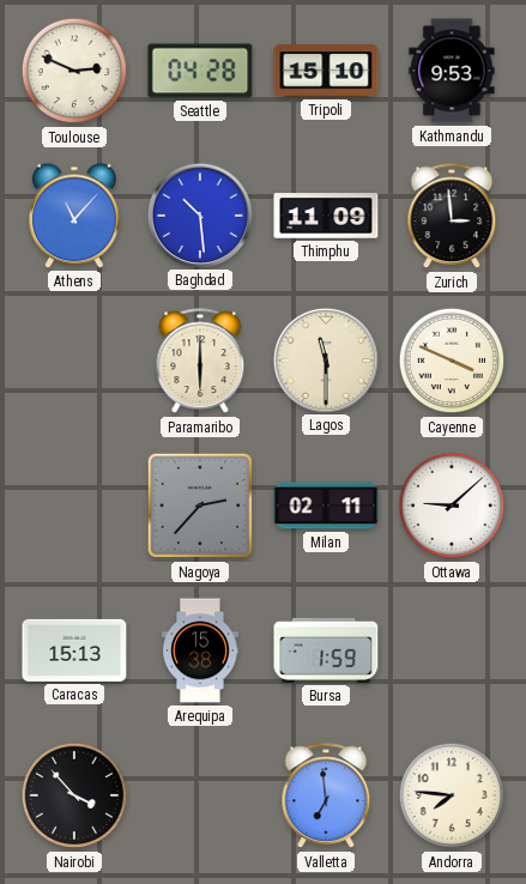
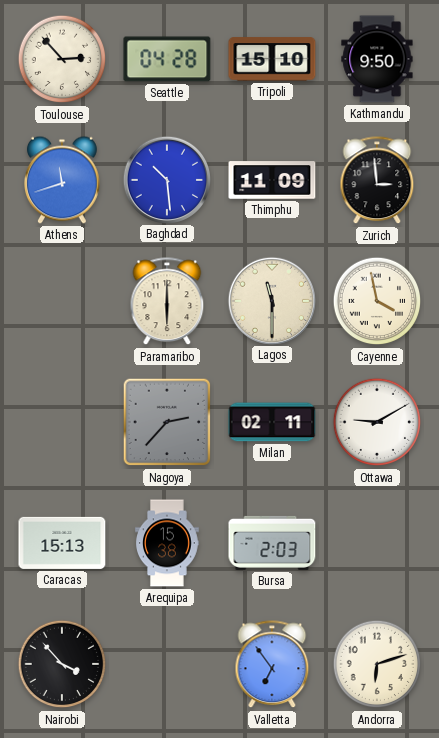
Toulouse: 2:49 -> 2:53
Kathmandu: 9:53 -> 9:50
Athens: 11:07 -> 11:42
Cayenne: 3:49 -> 3:58
Ottawa: 9:08 -> 9:10
Bursa: 1:59 -> 2:03
Valletta: 6:59 -> 6:54
Andorra: 7:46 -> 6:12
